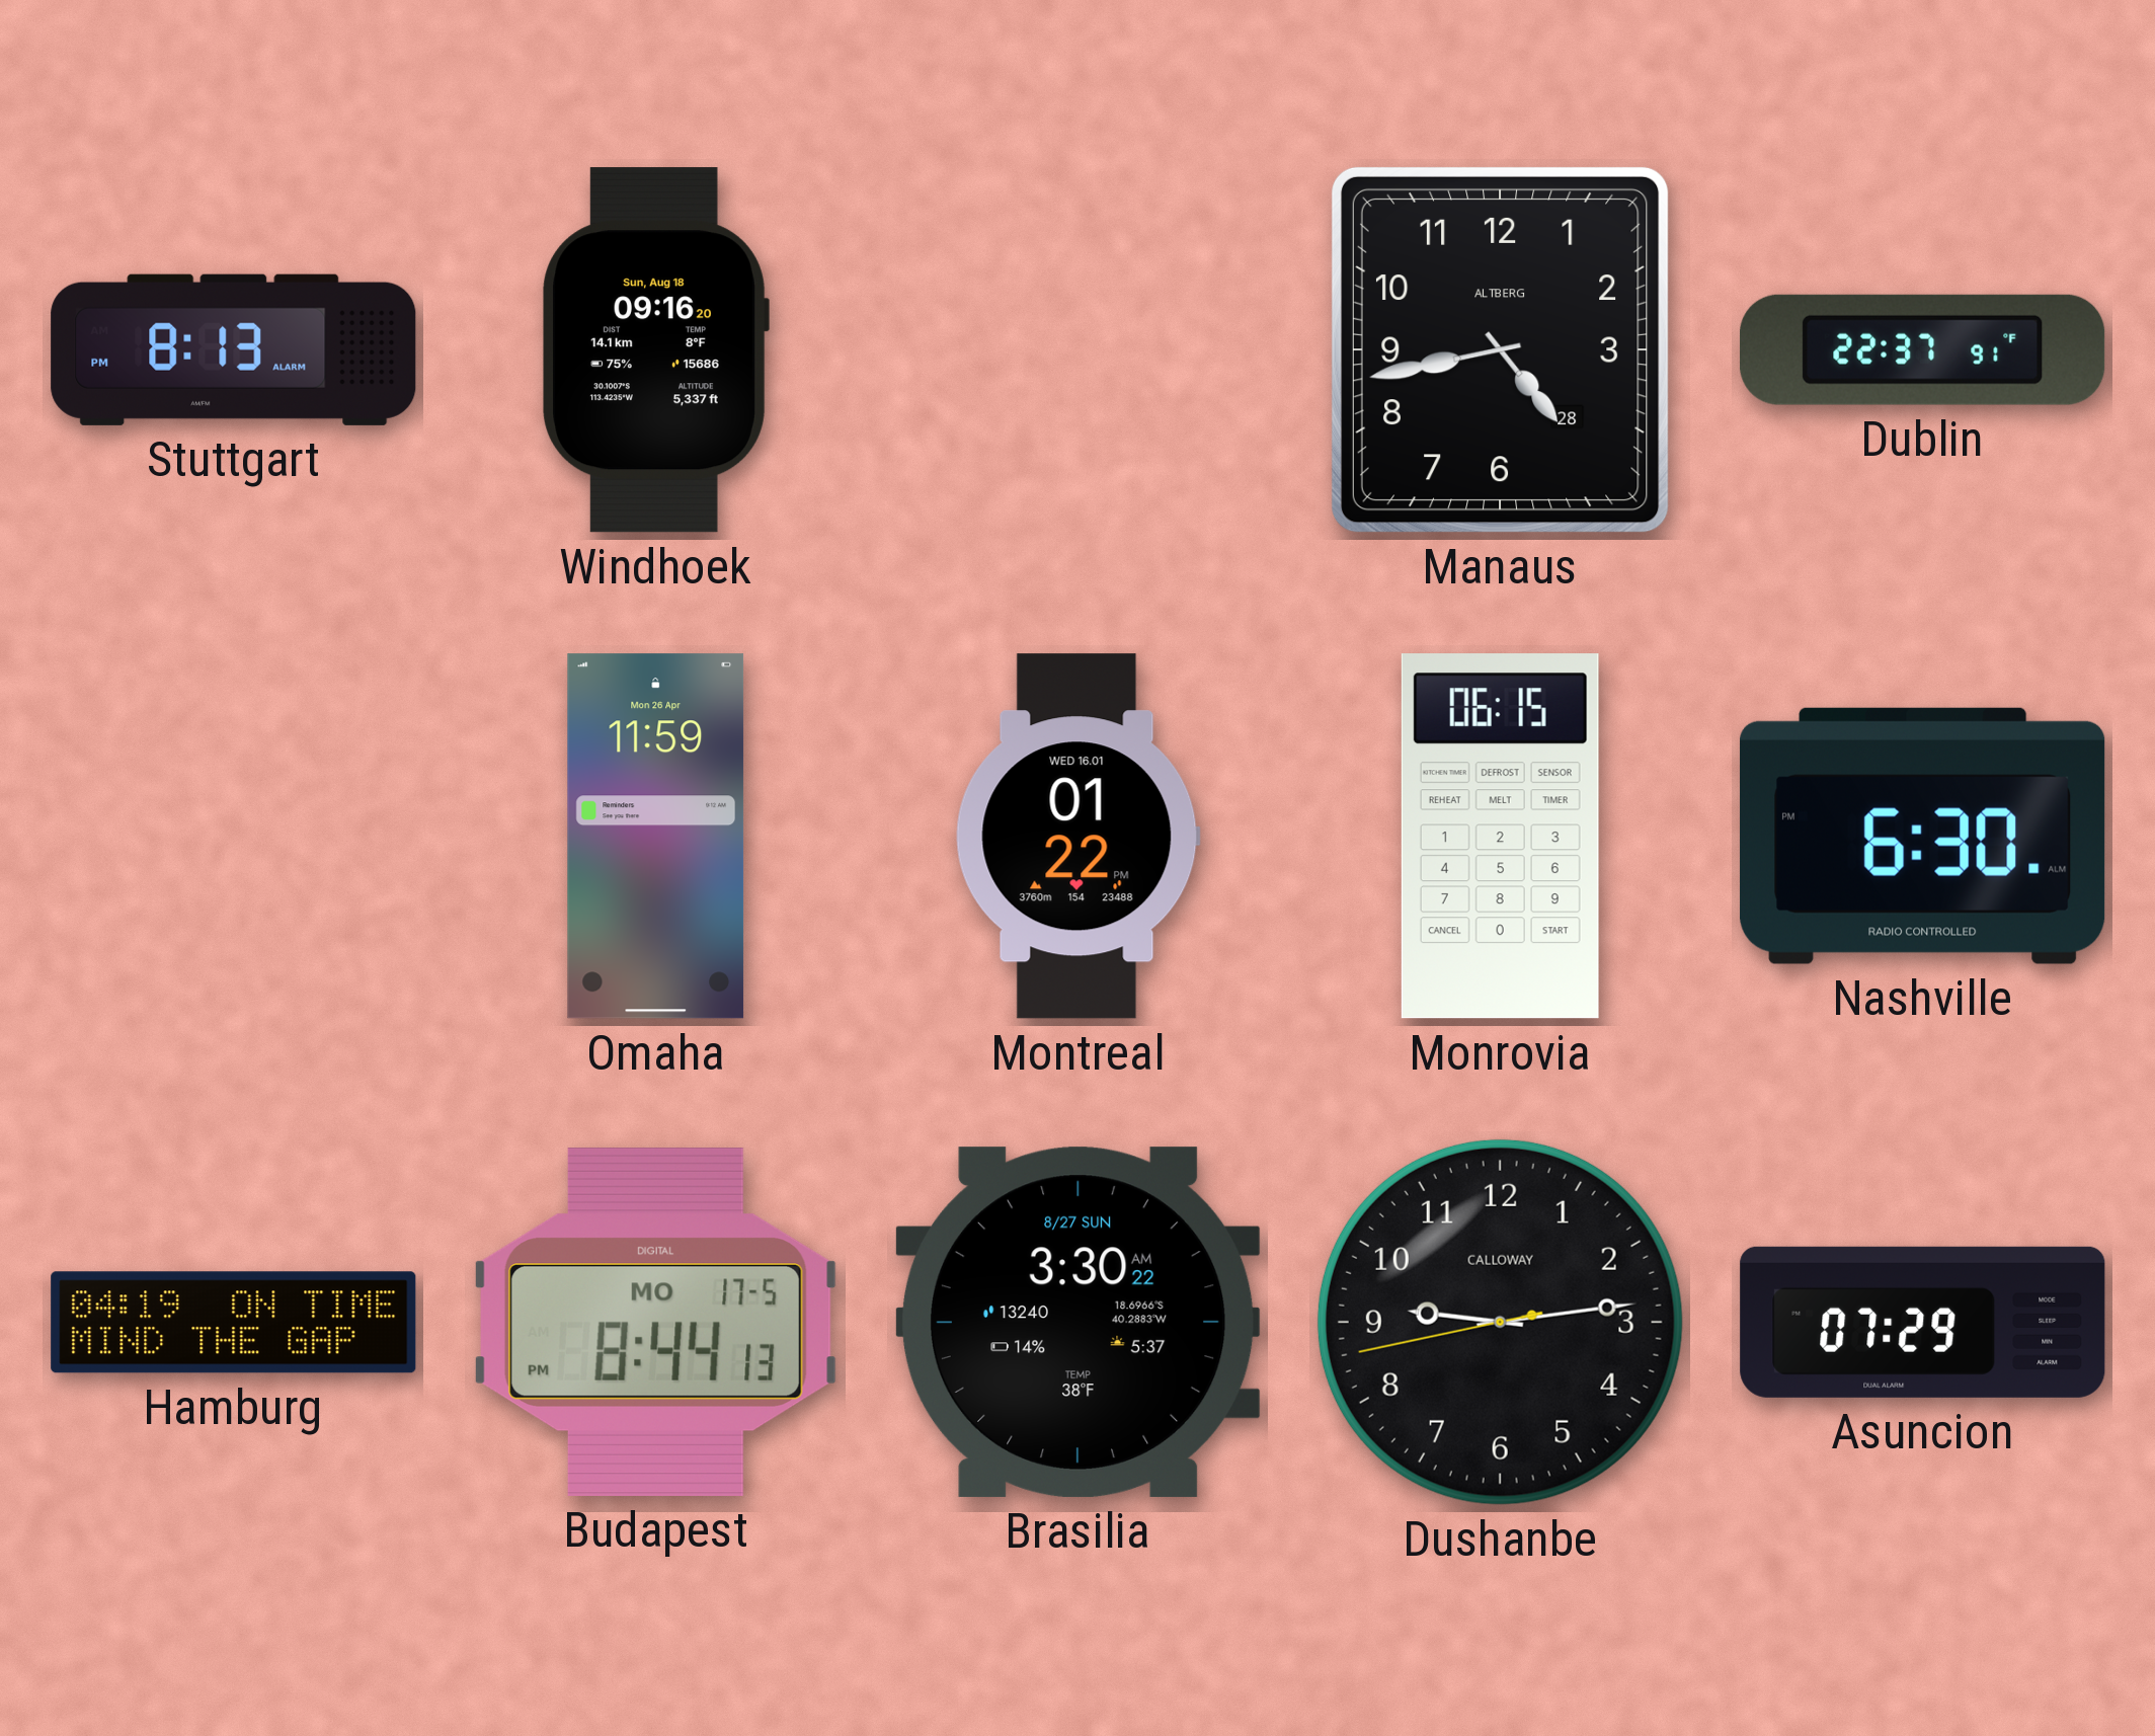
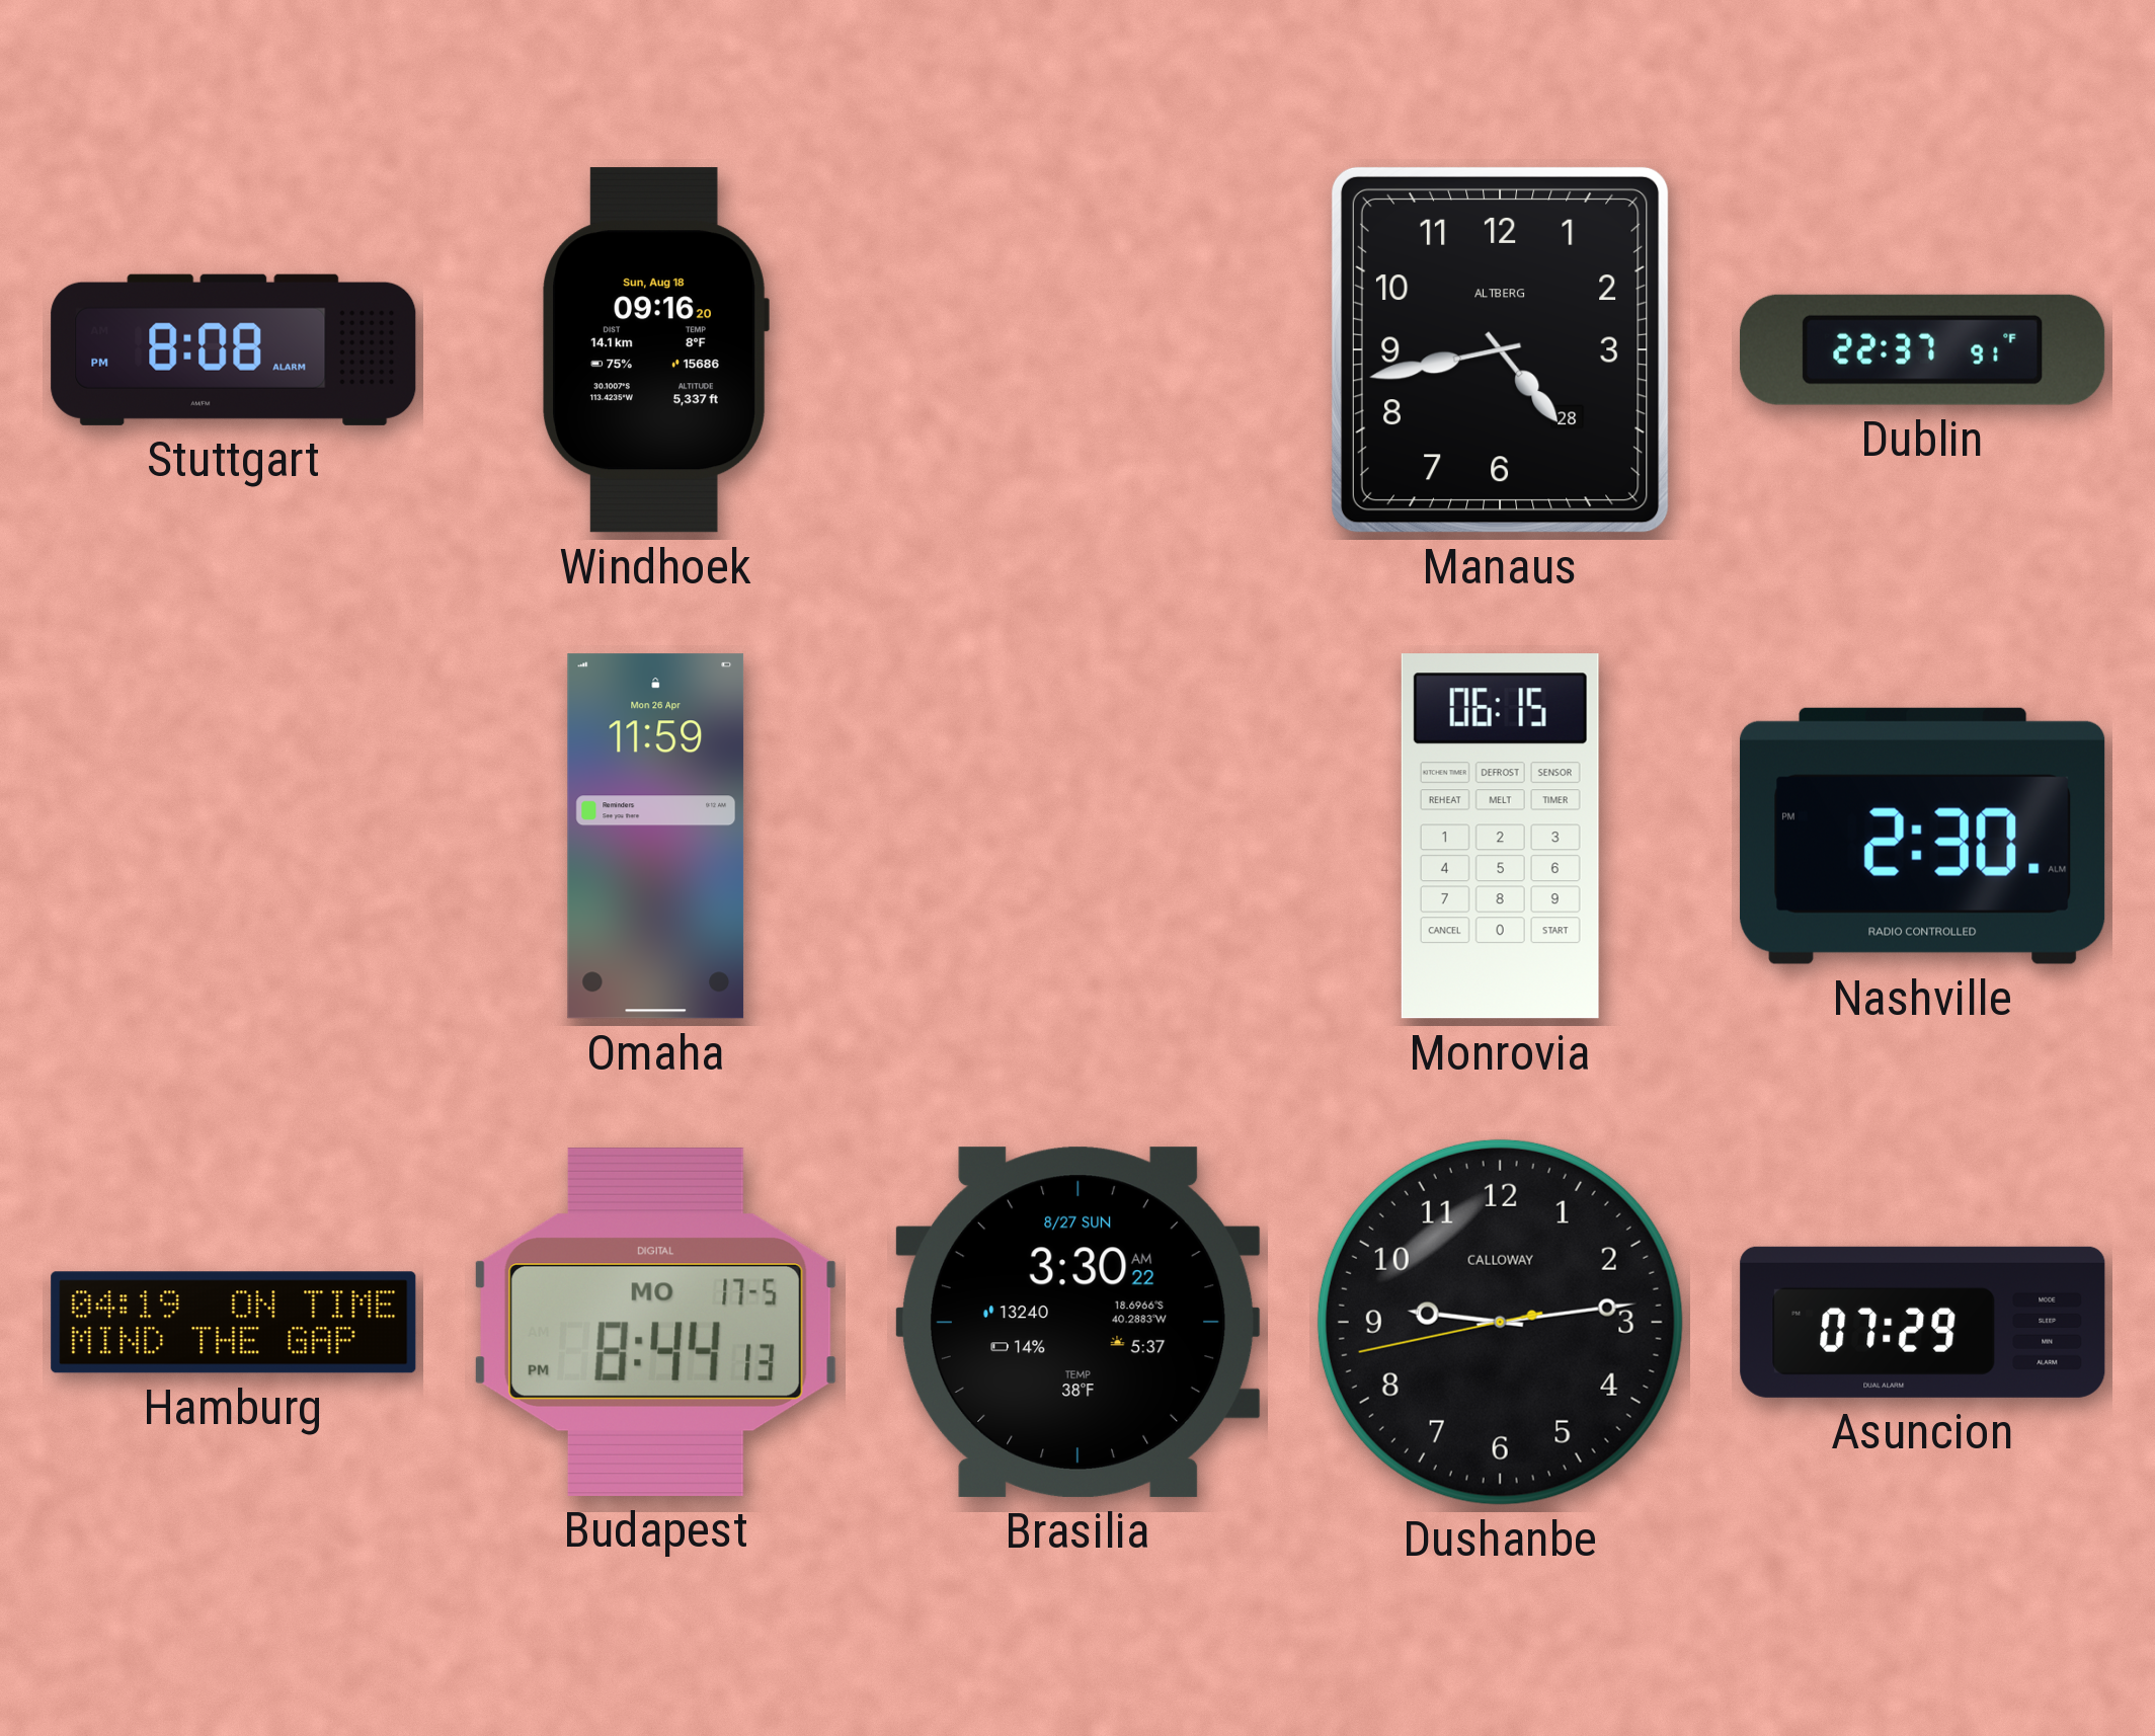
Stuttgart: 8:13 -> 8:08
Montreal: 01:22 -> none
Nashville: 6:30 -> 2:30
